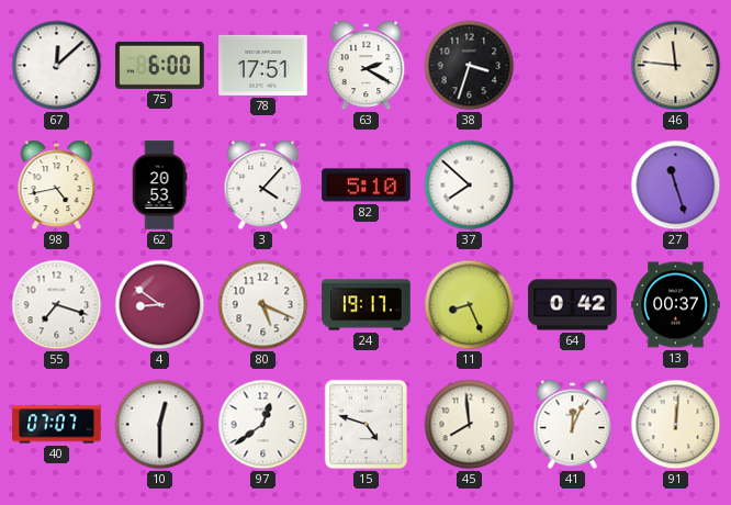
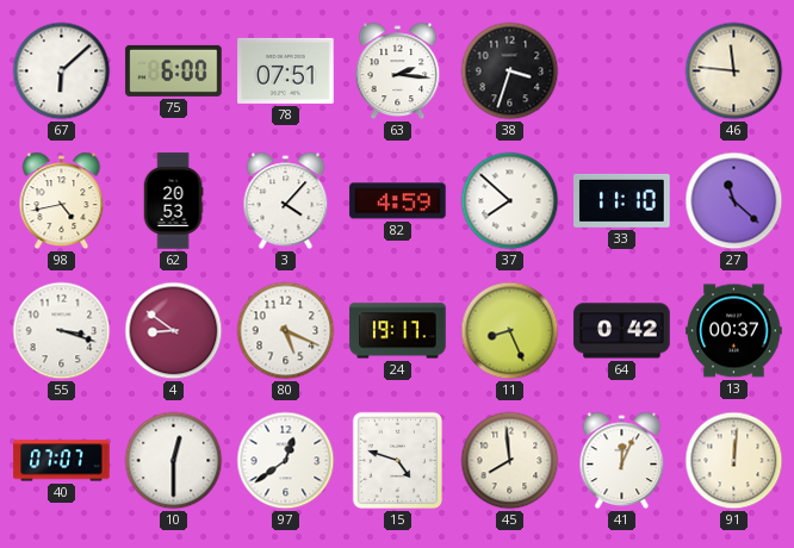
67: 12:08 -> 6:08
78: 17:51 -> 07:51
63: 2:20 -> 2:16
82: 5:10 -> 4:59
33: none -> 11:10
27: 11:27 -> 11:22
55: 7:18 -> 3:18
